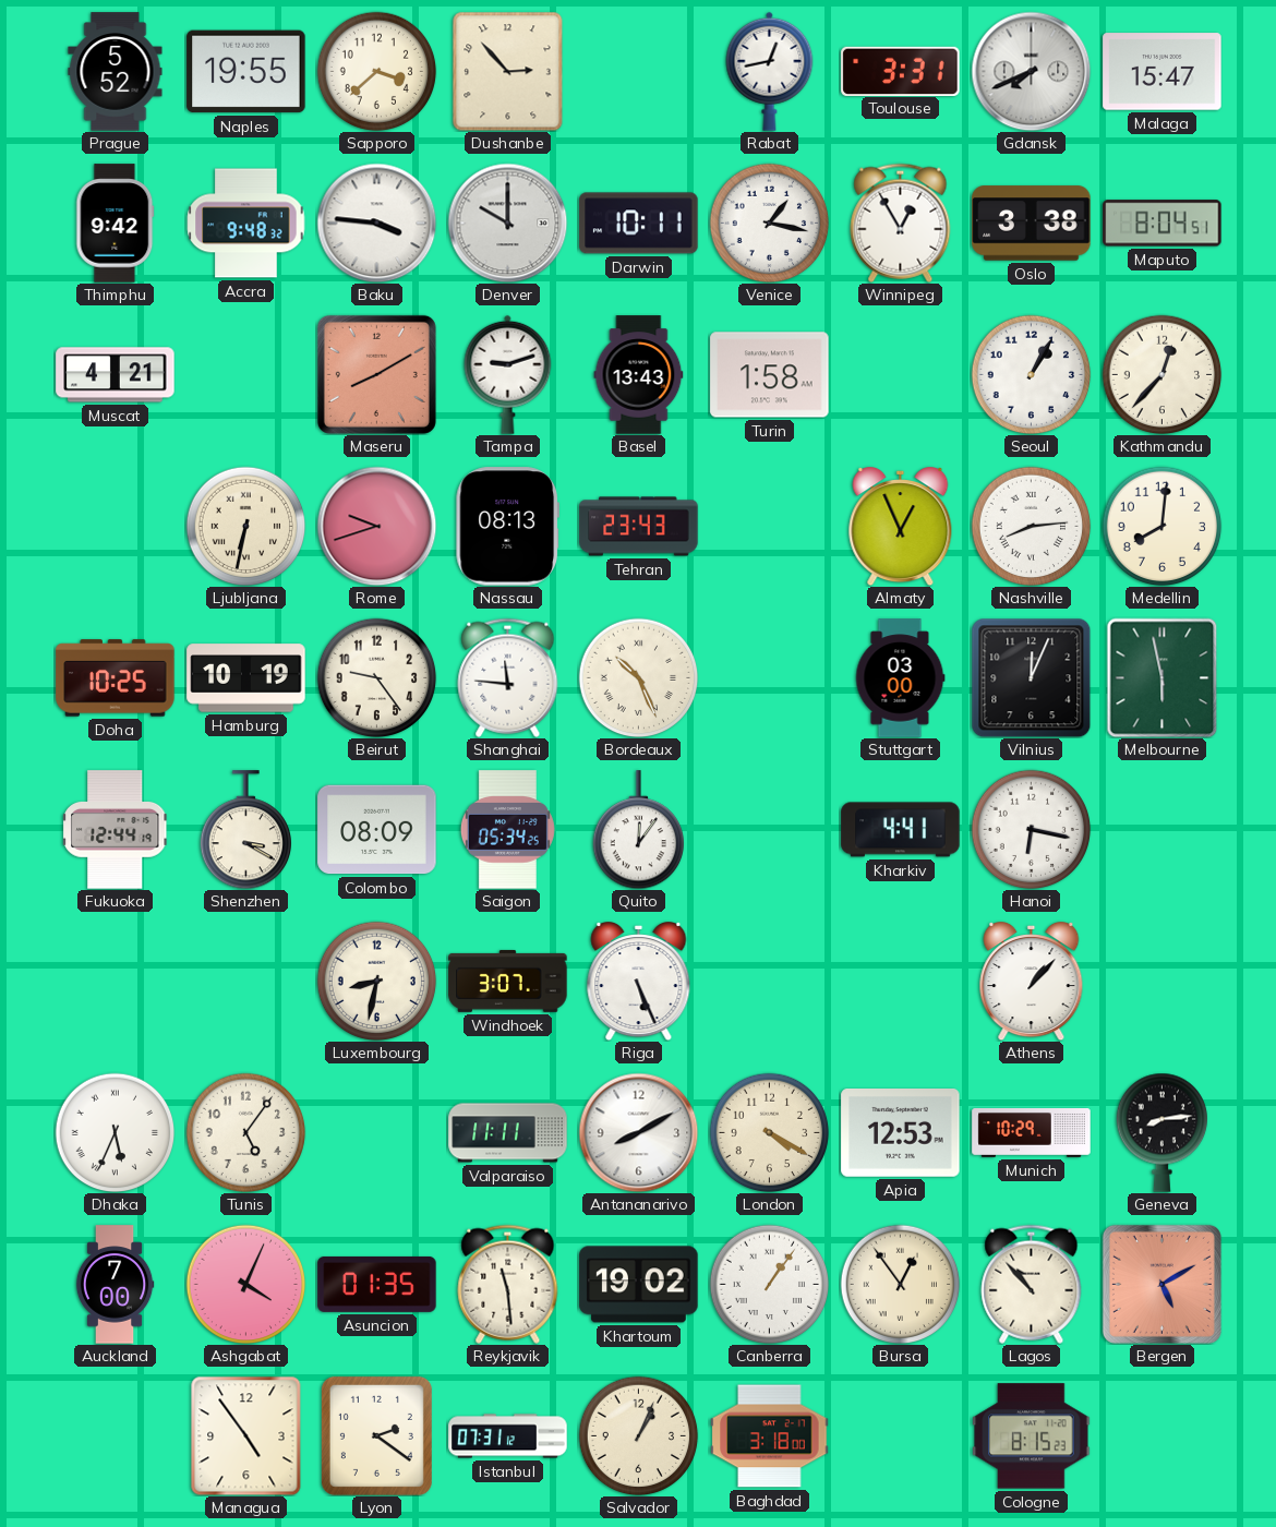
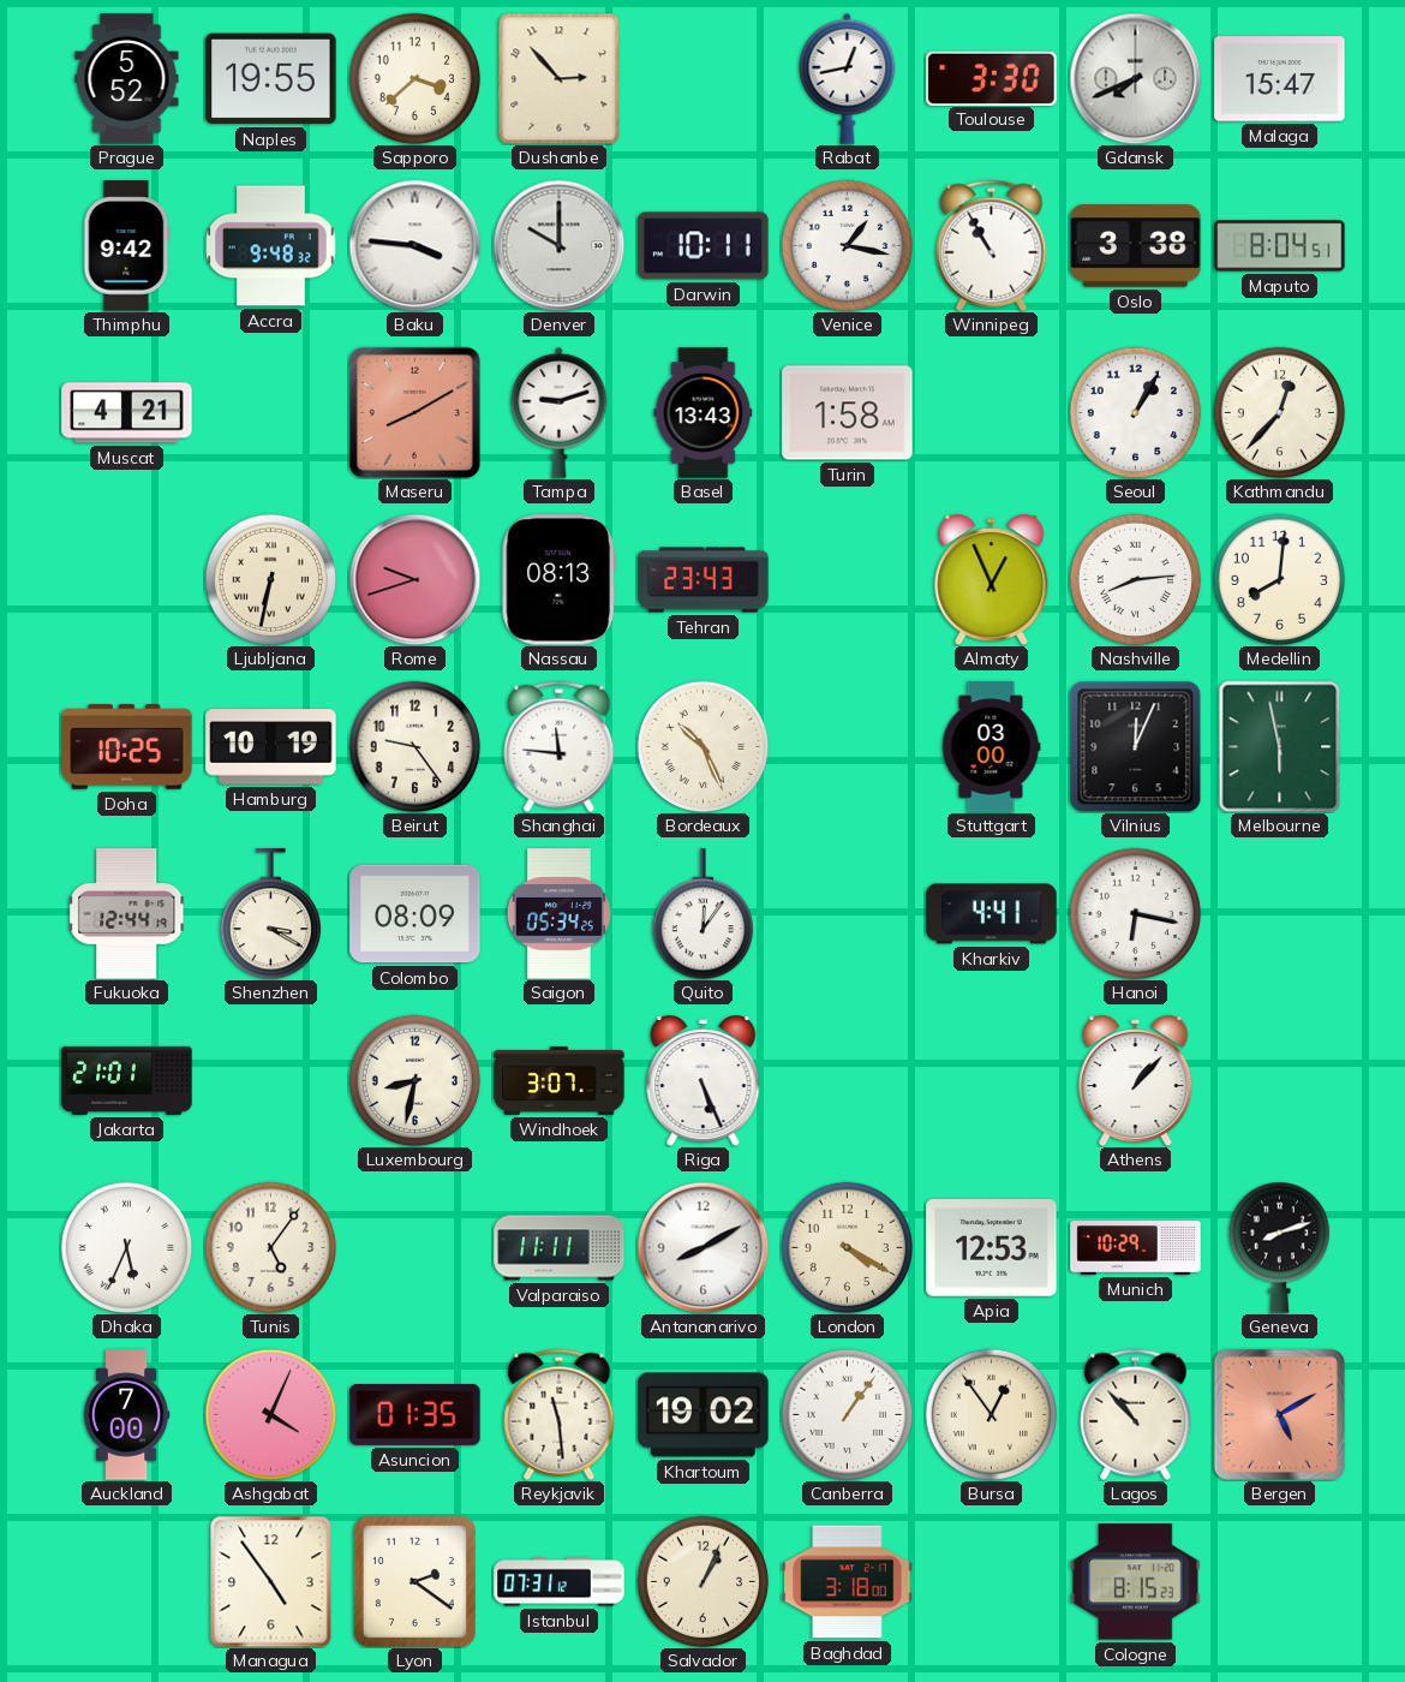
Toulouse: 3:31 -> 3:30
Winnipeg: 12:55 -> 10:55
Jakarta: none -> 21:01
Geneva: 8:14 -> 8:12
